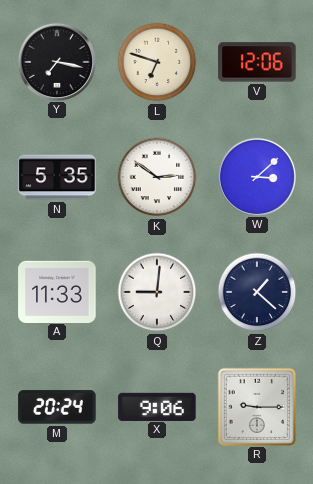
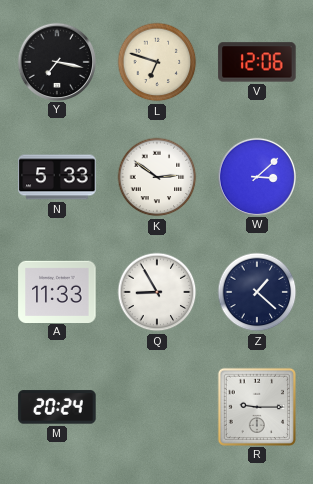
N: 5:35 -> 5:33
Q: 9:01 -> 8:55
X: 9:06 -> none
